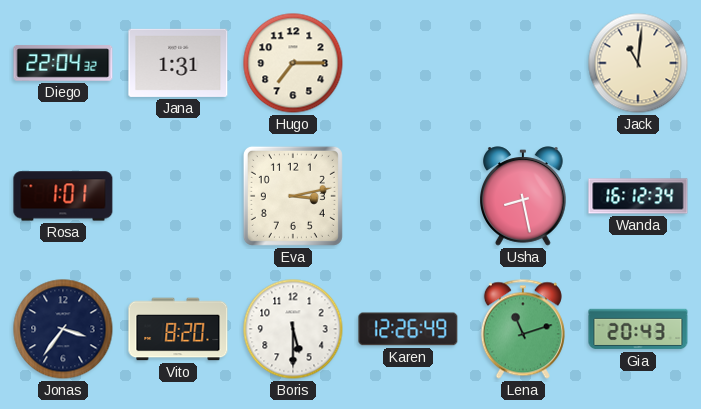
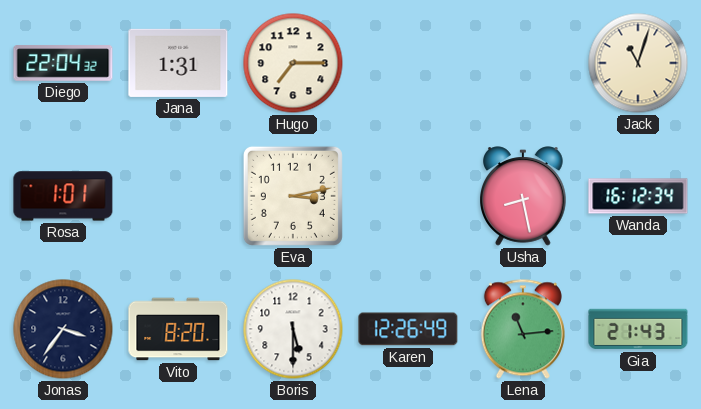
Jack: 11:01 -> 11:03
Lena: 11:12 -> 11:14
Gia: 20:43 -> 21:43
